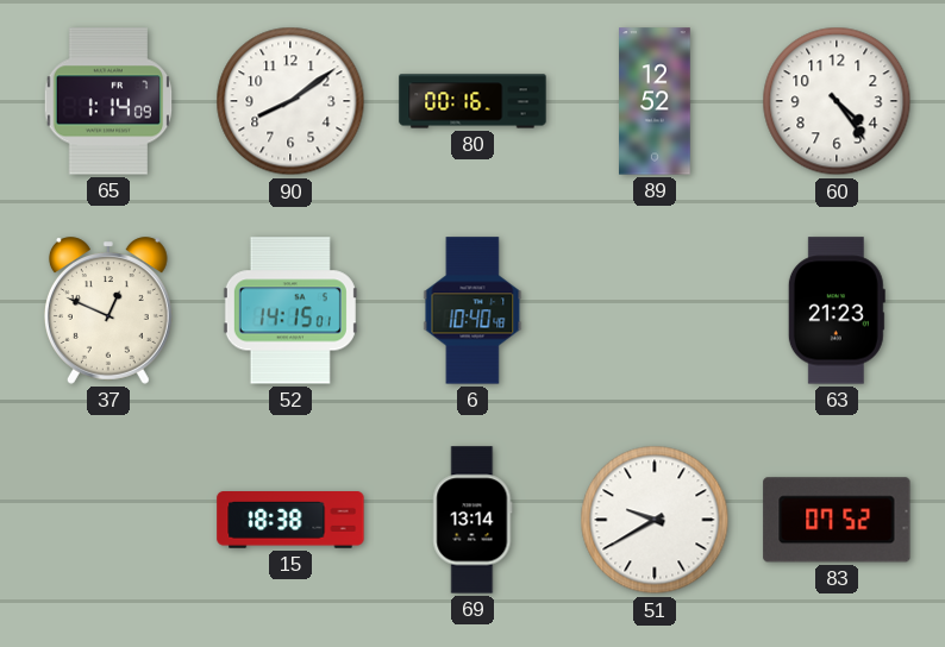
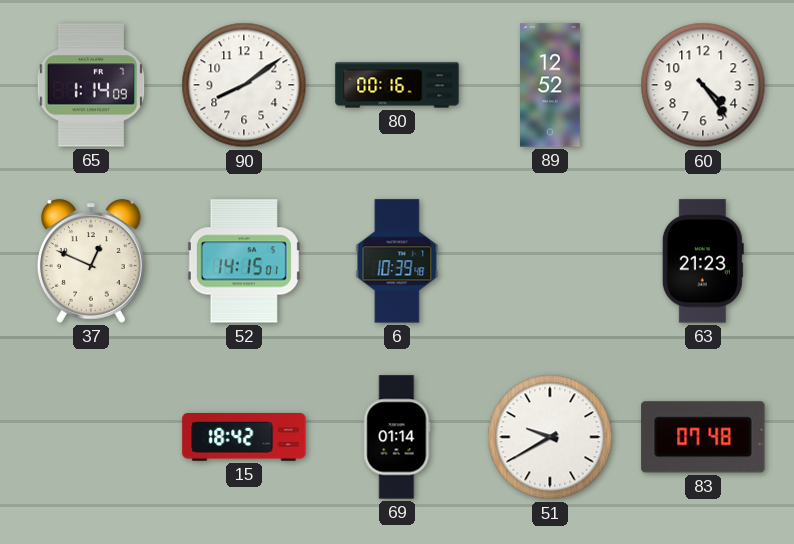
6: 10:40 -> 10:39
15: 18:38 -> 18:42
69: 13:14 -> 01:14
83: 07:52 -> 07:48
